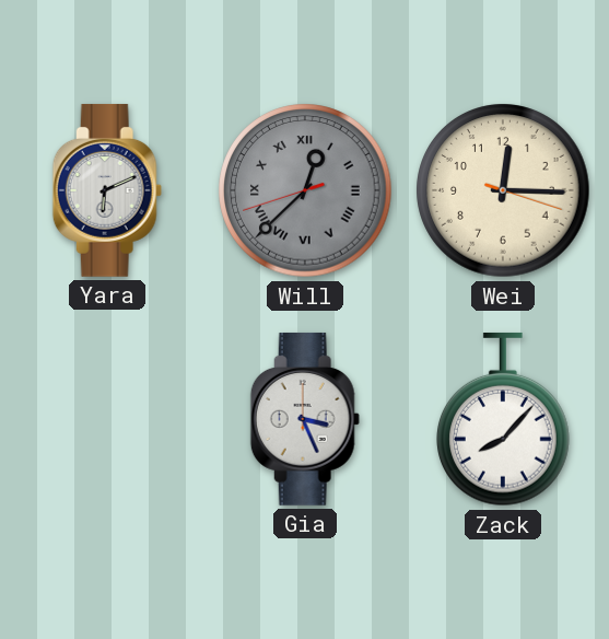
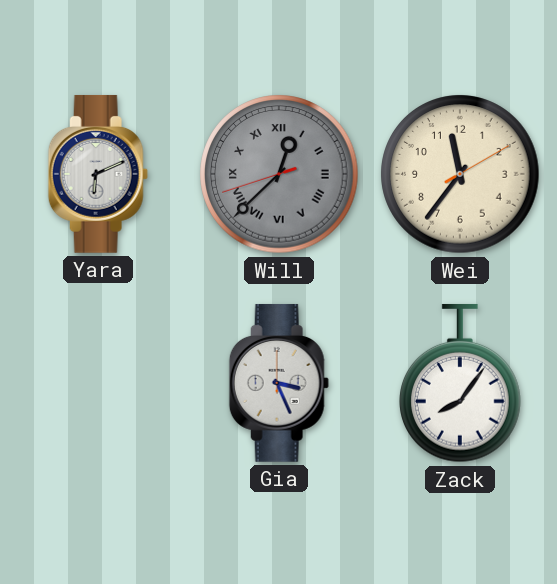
Wei: 12:15 -> 11:36
Zack: 8:07 -> 8:06
